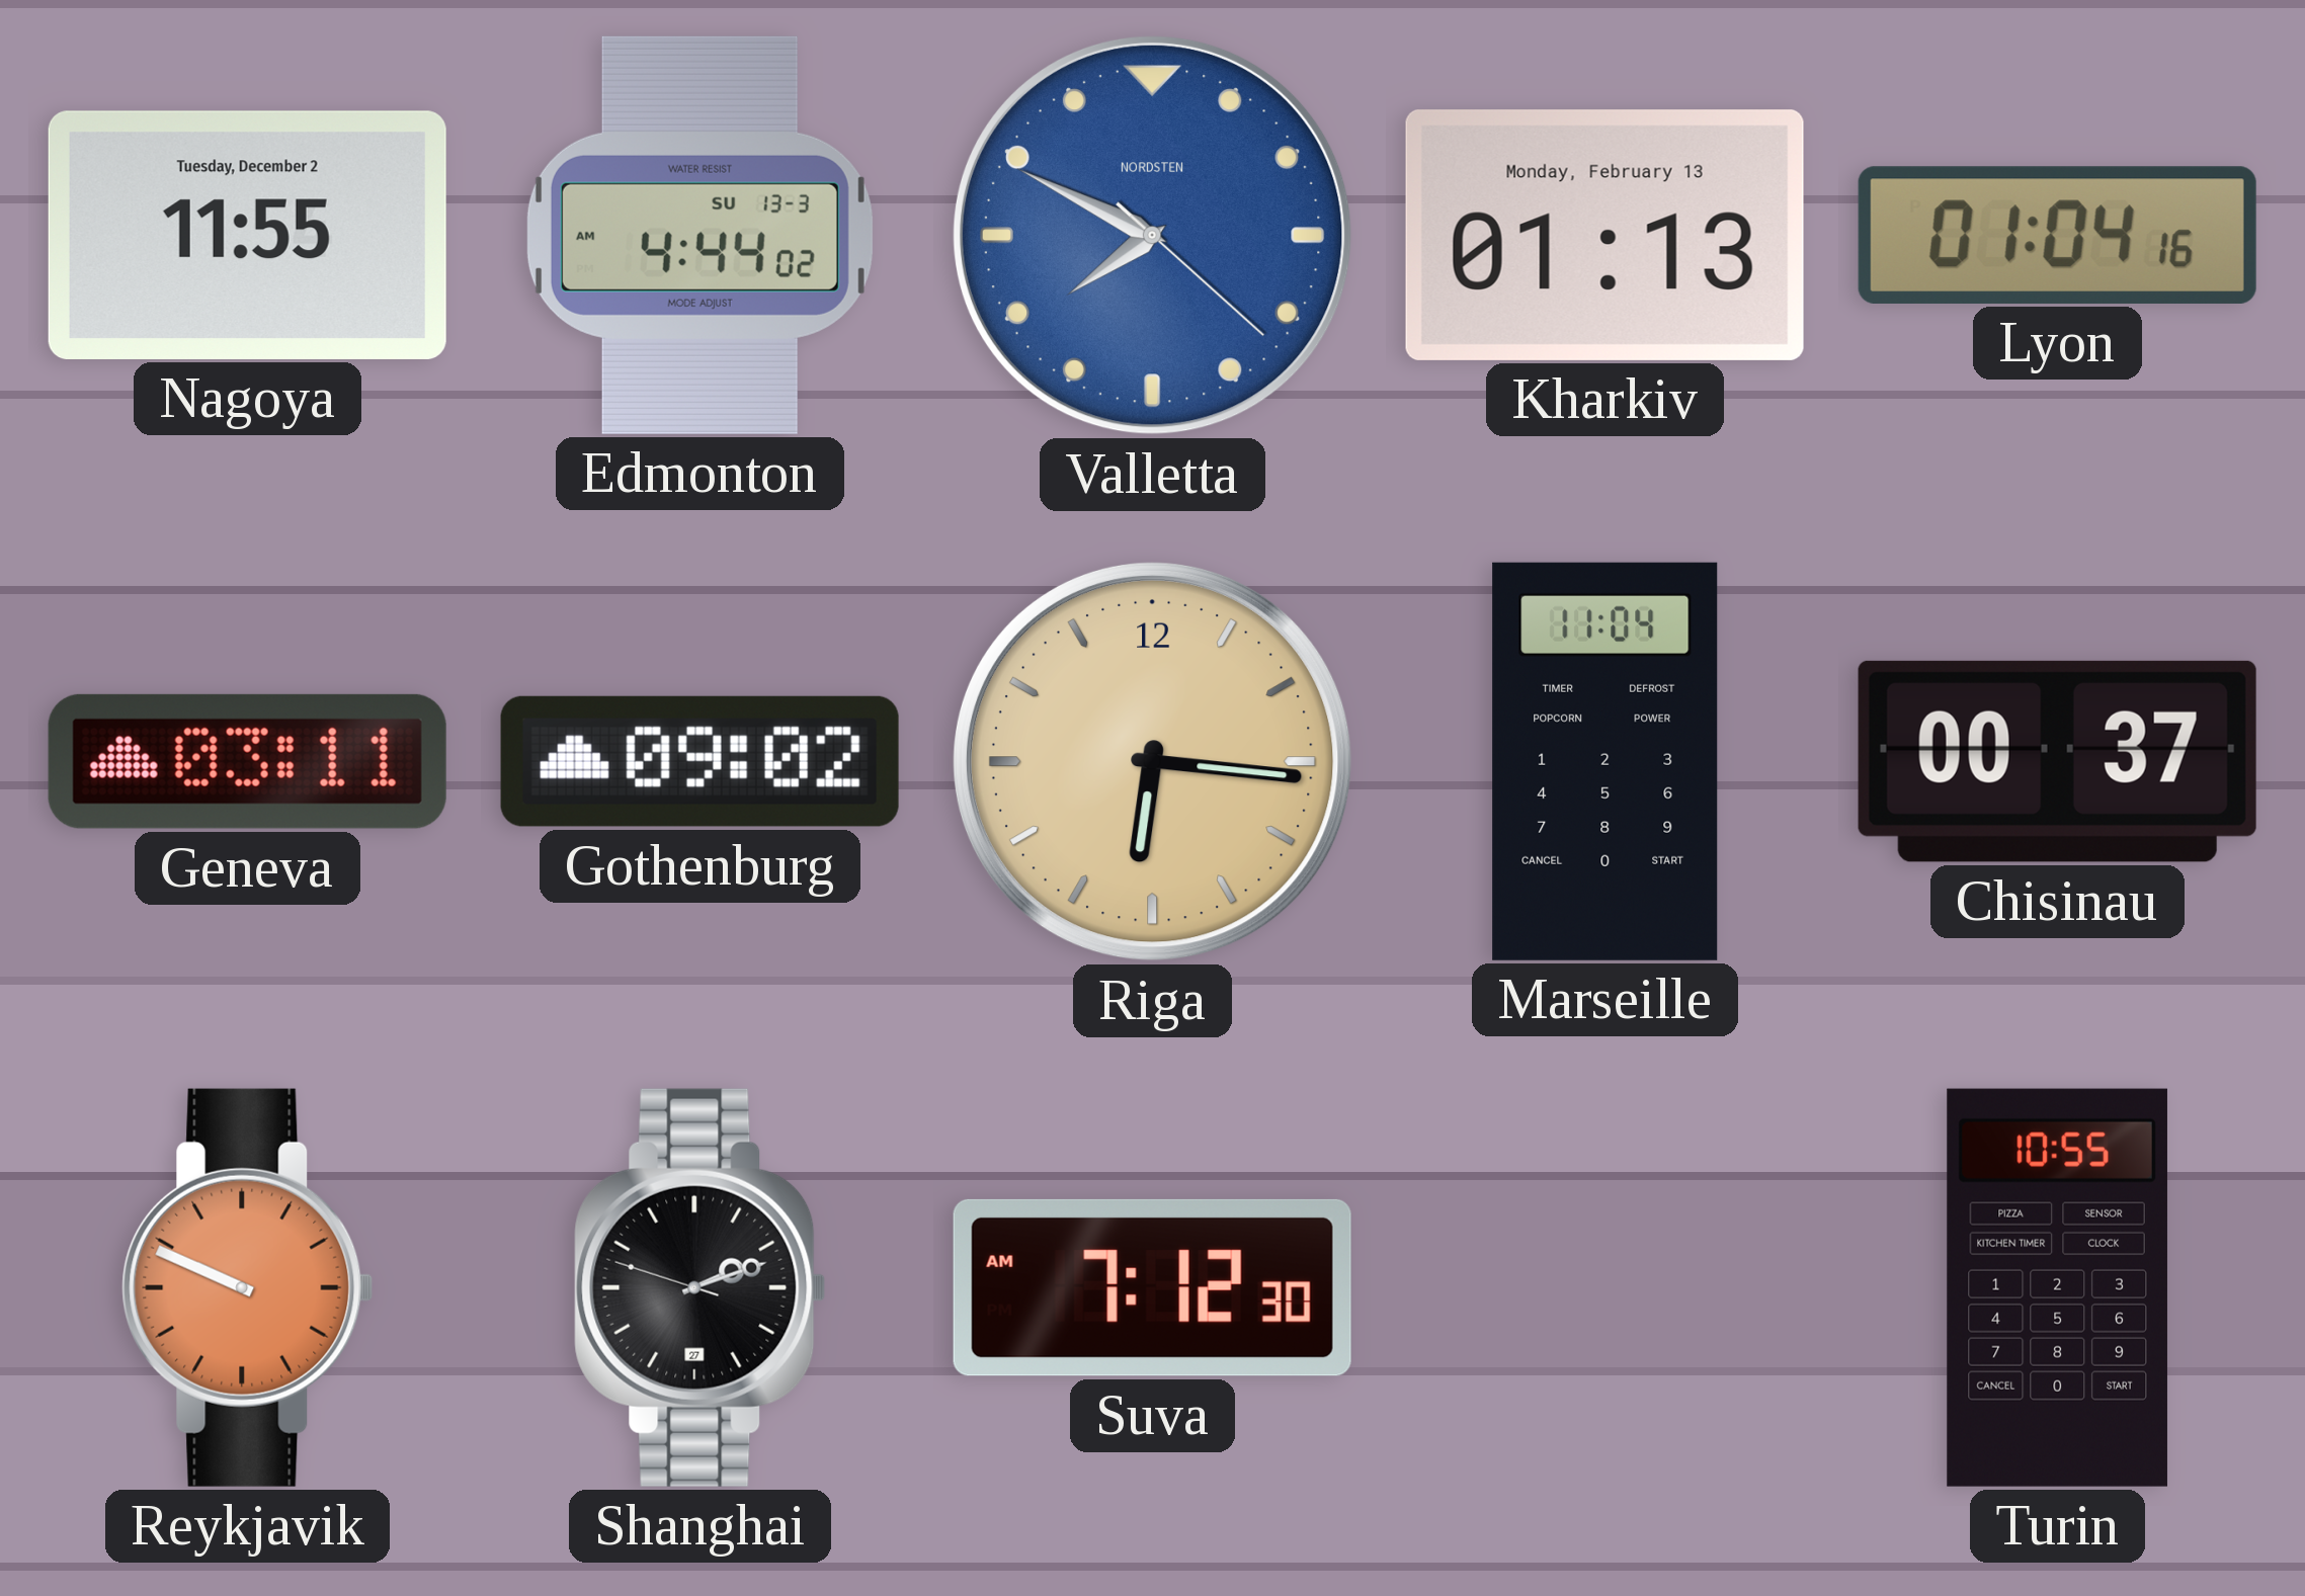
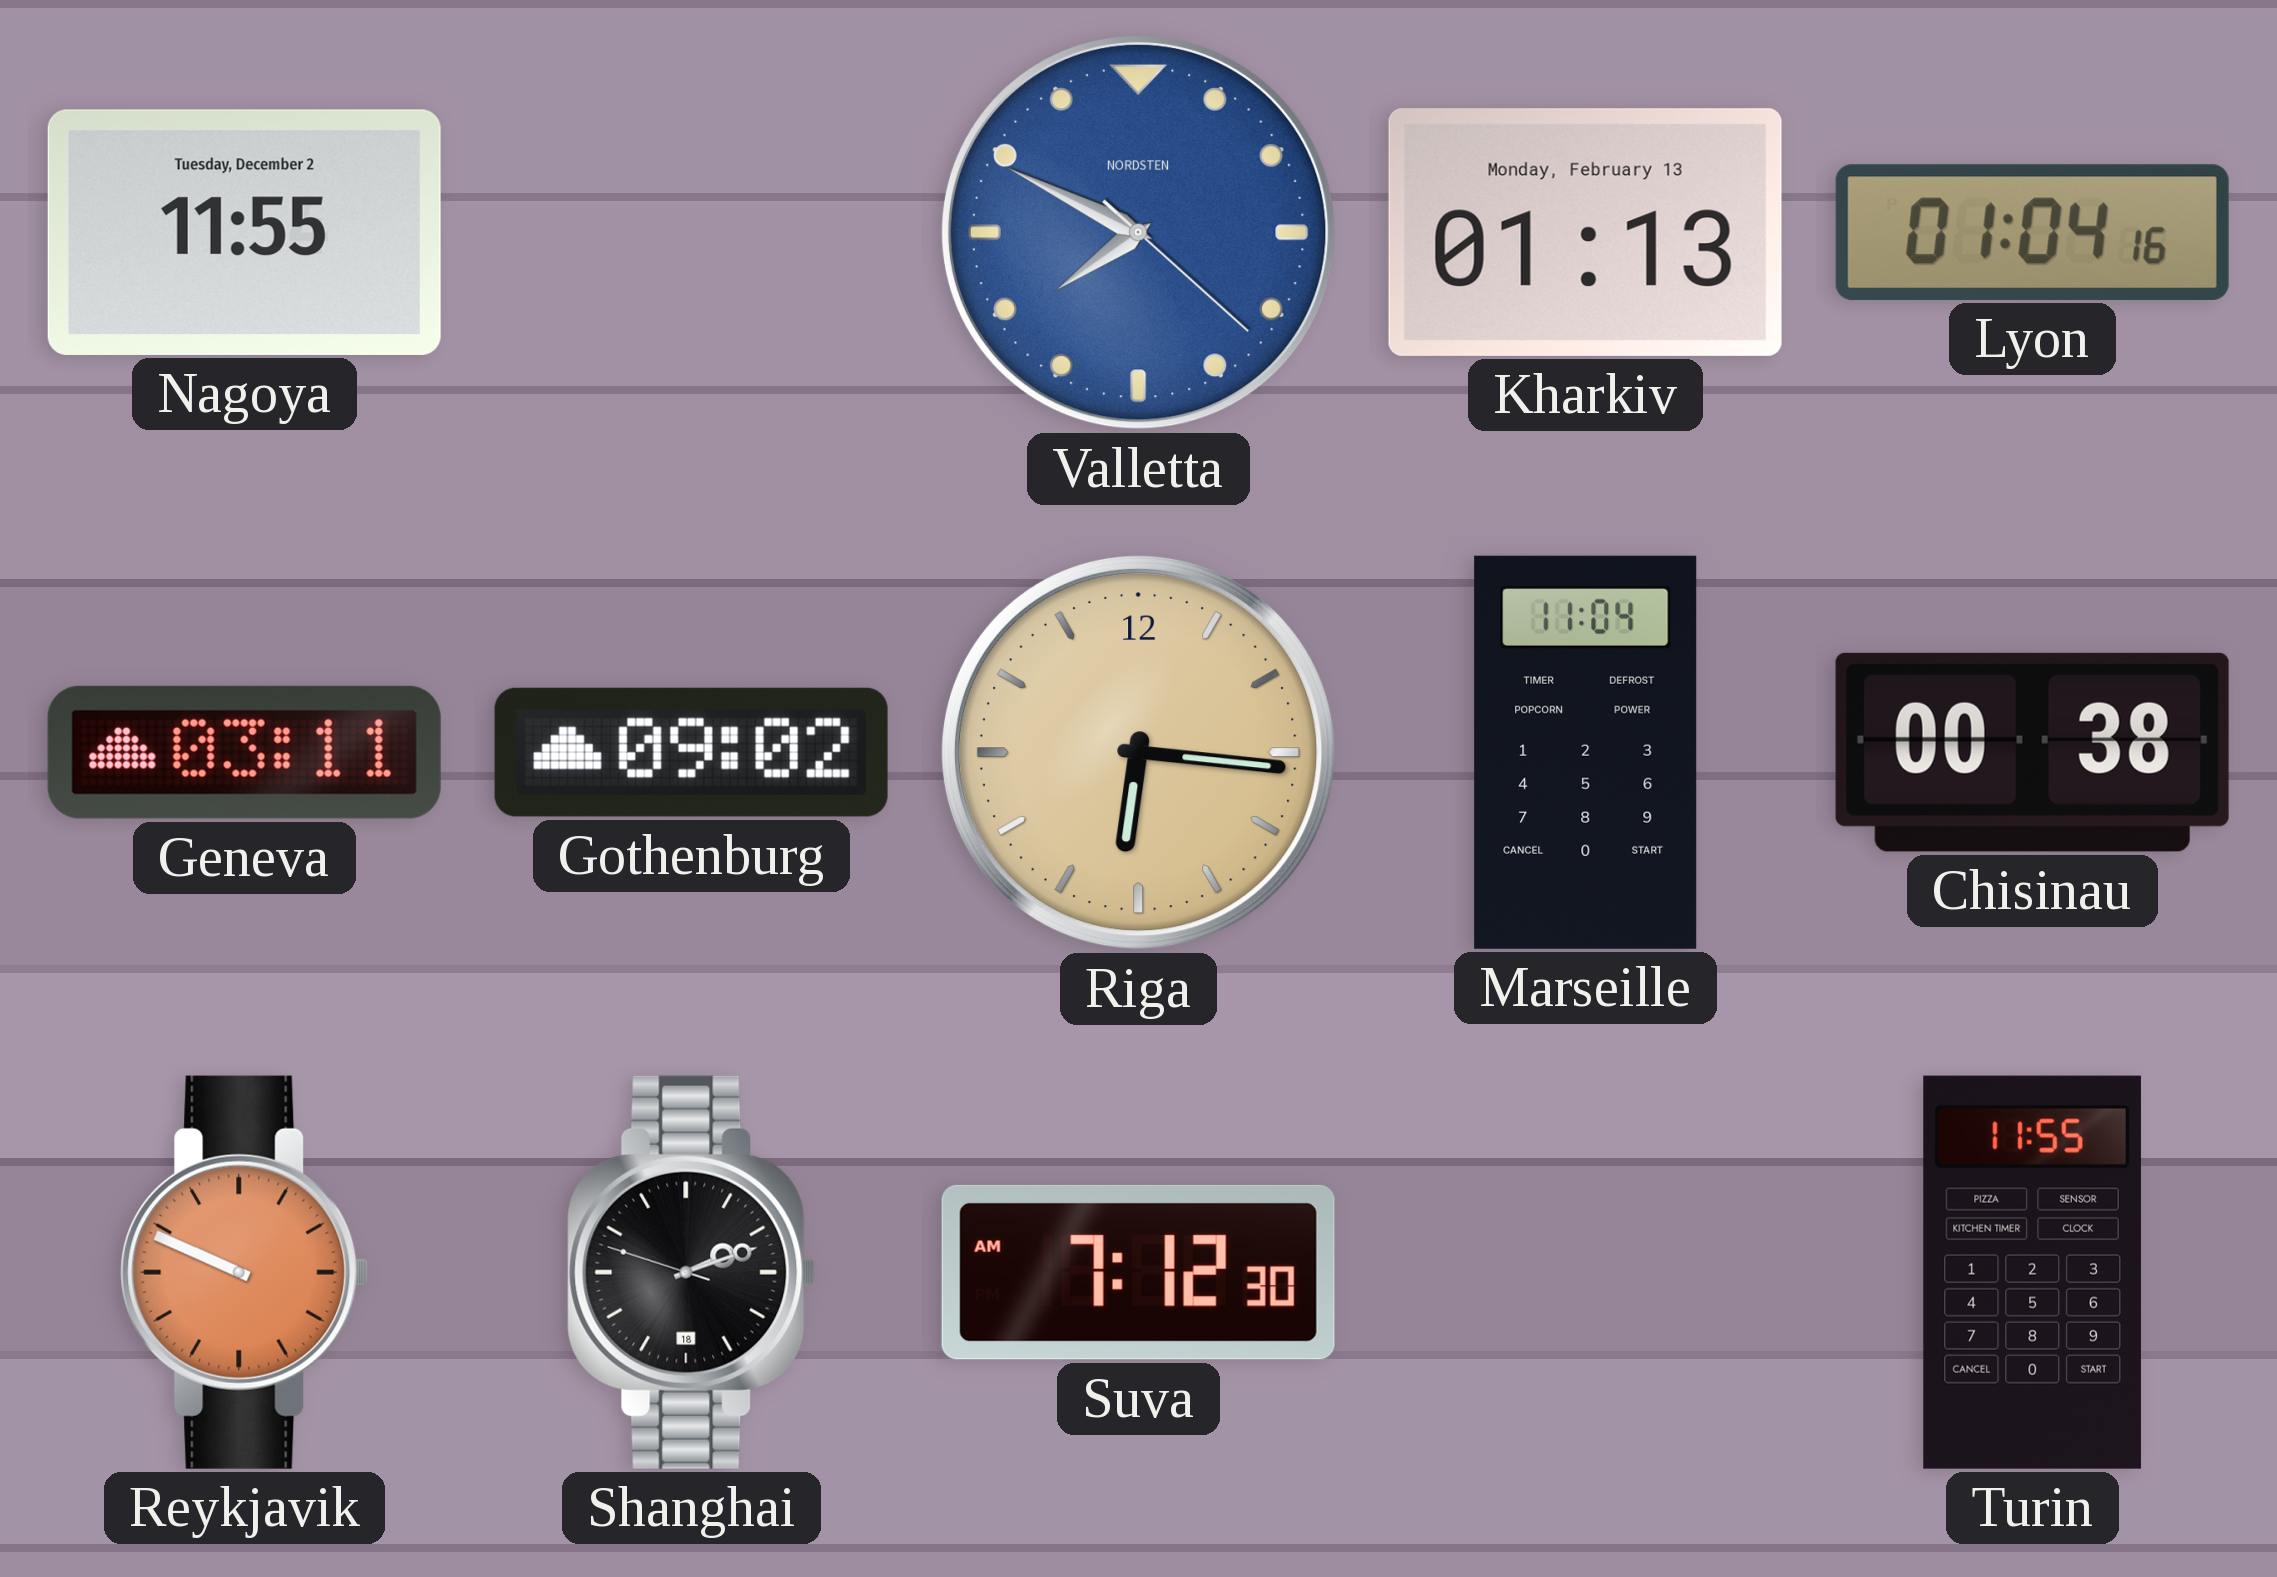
Edmonton: 4:44 -> none
Chisinau: 00:37 -> 00:38
Shanghai date: 27 -> 18
Turin: 10:55 -> 11:55
